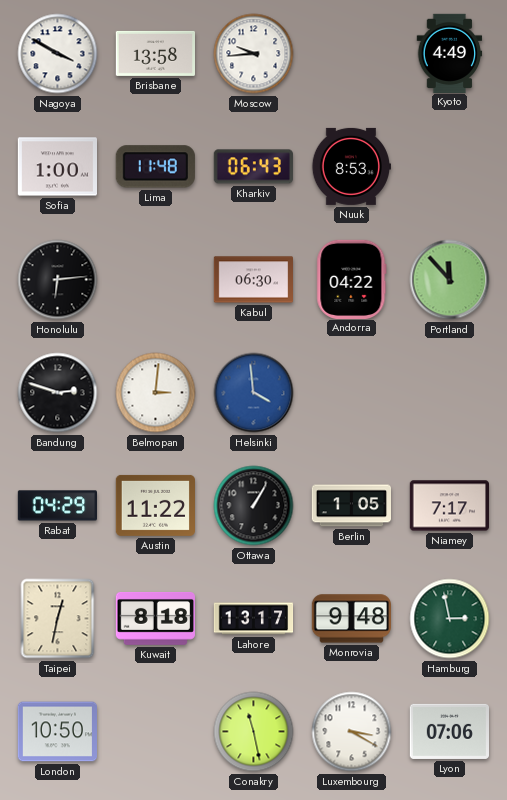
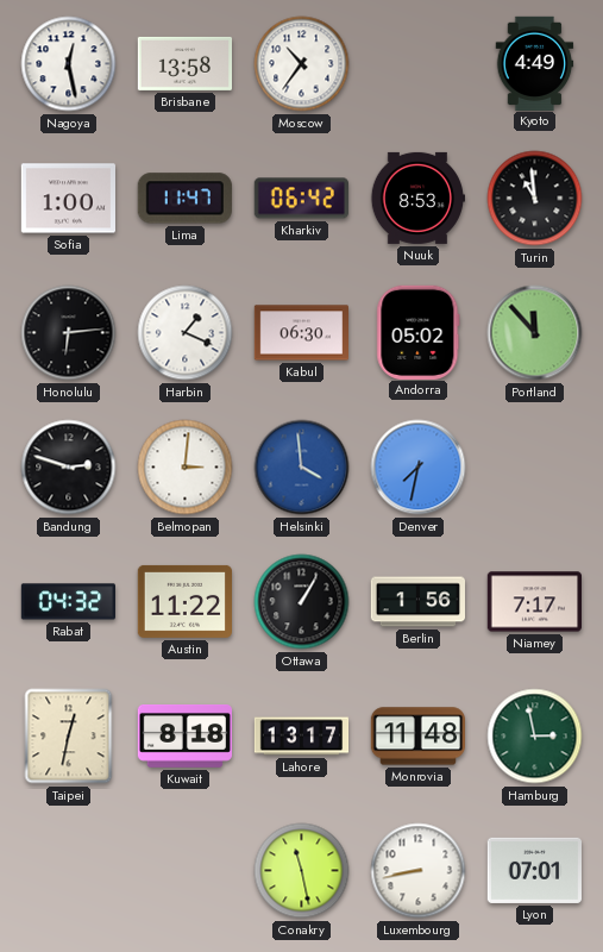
Nagoya: 3:50 -> 12:28
Moscow: 9:44 -> 10:36
Lima: 11:48 -> 11:47
Kharkiv: 06:43 -> 06:42
Turin: none -> 10:59
Harbin: none -> 1:19
Andorra: 04:22 -> 05:02
Denver: none -> 7:32
Rabat: 04:29 -> 04:32
Berlin: 1:05 -> 1:56
Monrovia: 9:48 -> 11:48
London: 10:50 -> none
Luxembourg: 3:20 -> 8:43
Lyon: 07:06 -> 07:01
